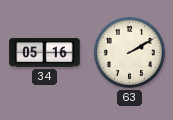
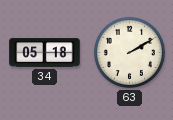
34: 05:16 -> 05:18
